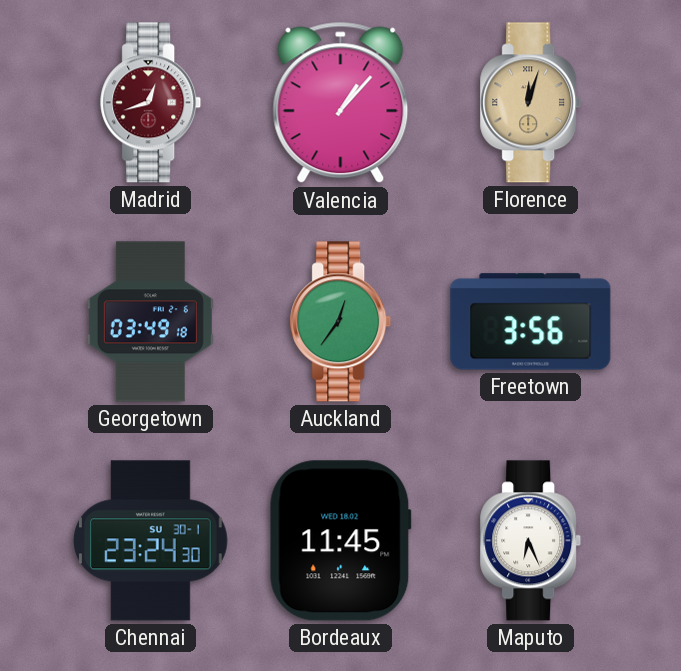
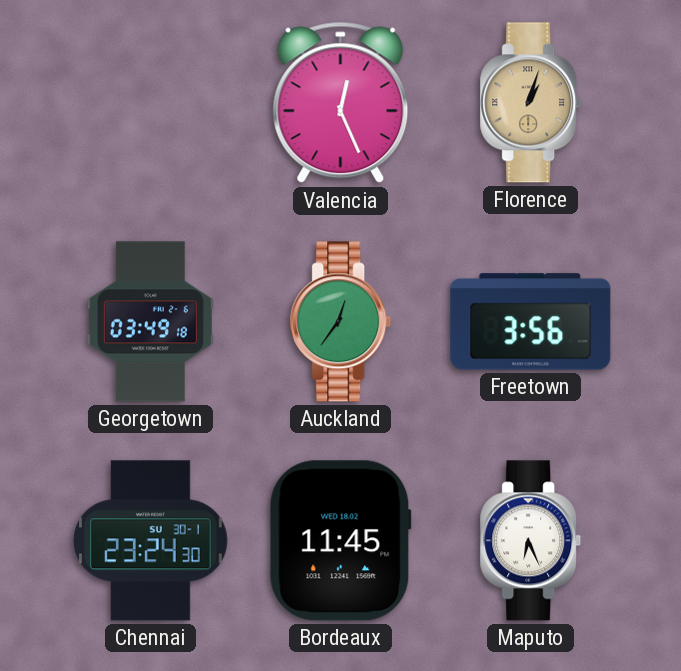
Madrid: 12:42 -> none
Valencia: 1:07 -> 12:26
Florence: 12:03 -> 1:03
